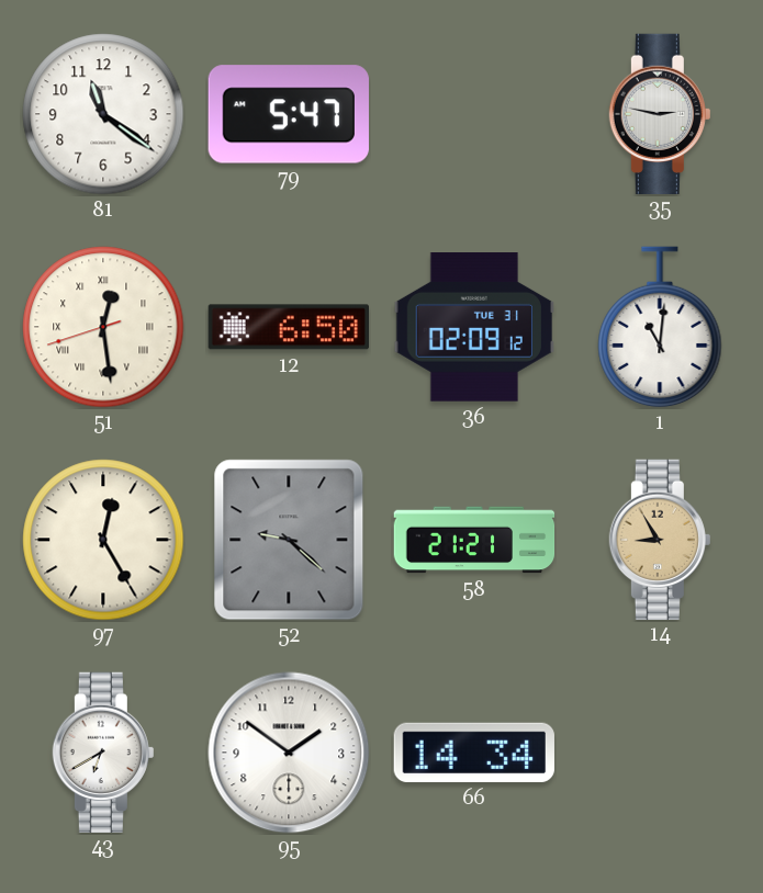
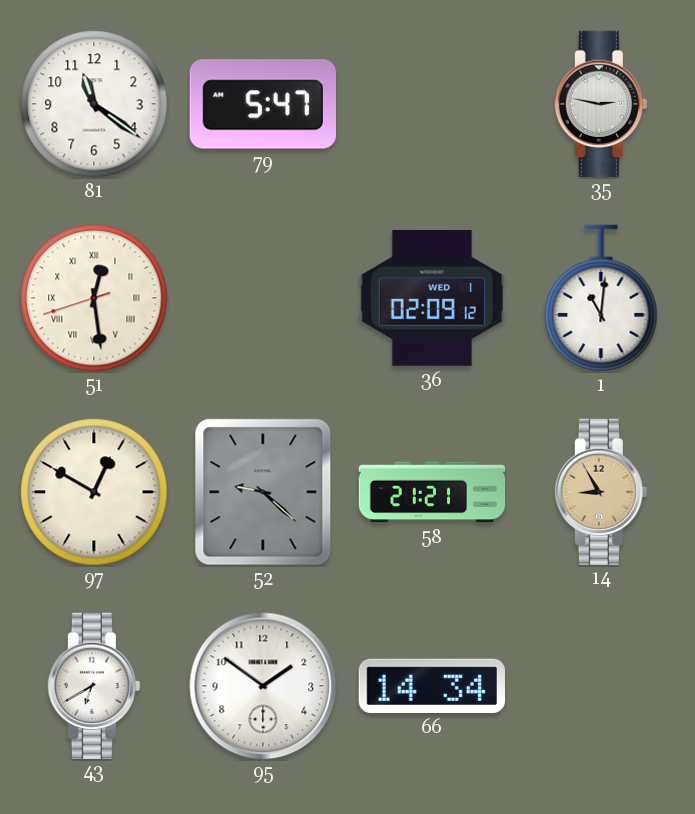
12: 6:50 -> none
36 date: TUE 31 -> WED 1
97: 12:25 -> 12:50
